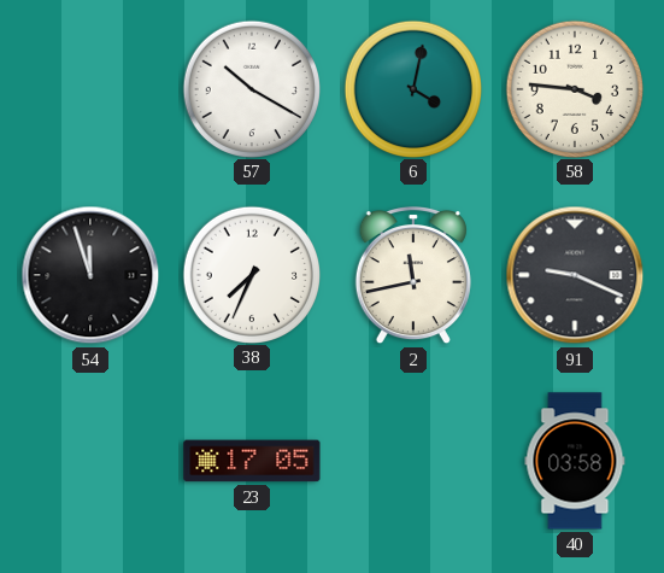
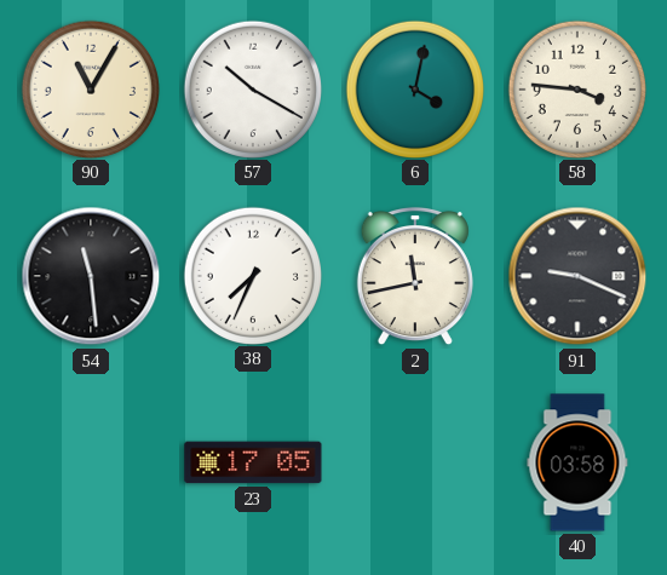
90: none -> 11:05
54: 11:57 -> 11:29
